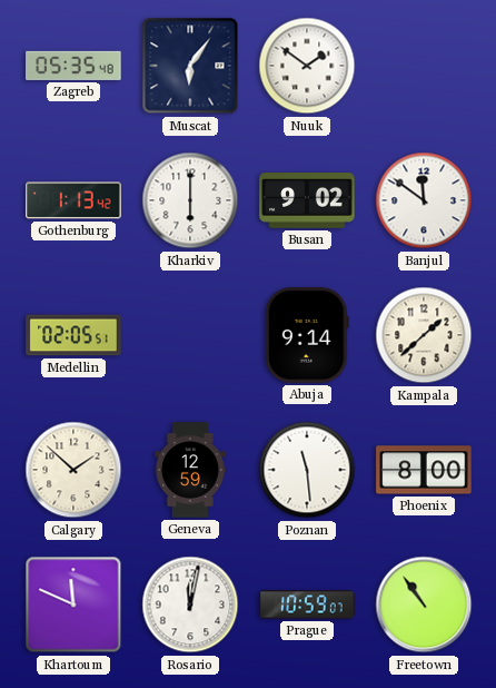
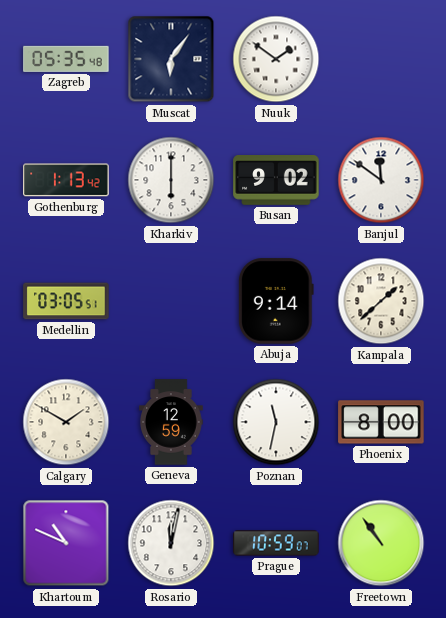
Medellin: 02:05 -> 03:05
Calgary: 1:52 -> 1:50
Poznan: 11:29 -> 11:32
Khartoum: 11:49 -> 10:49
